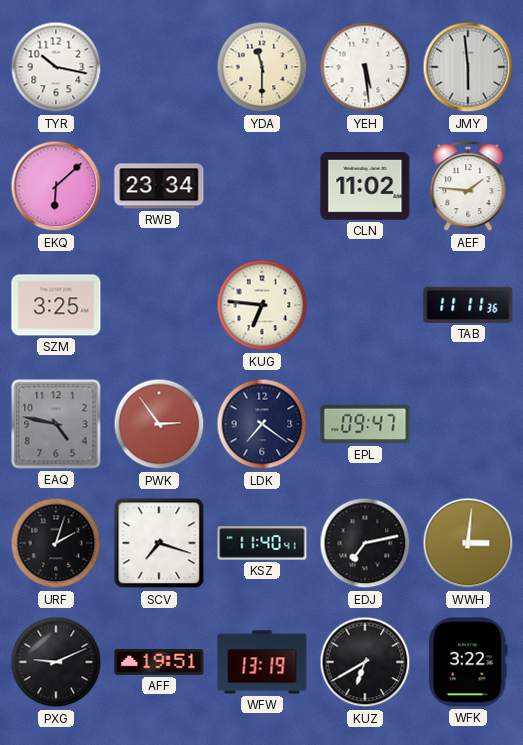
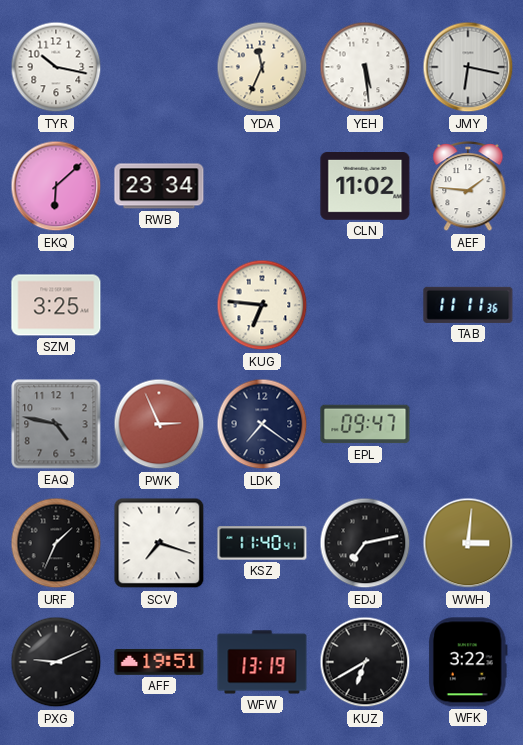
YDA: 11:30 -> 11:34
JMY: 5:59 -> 6:17
PWK: 2:54 -> 2:56
URF: 2:03 -> 1:34
